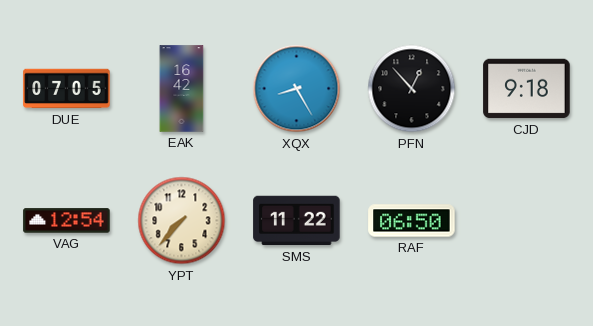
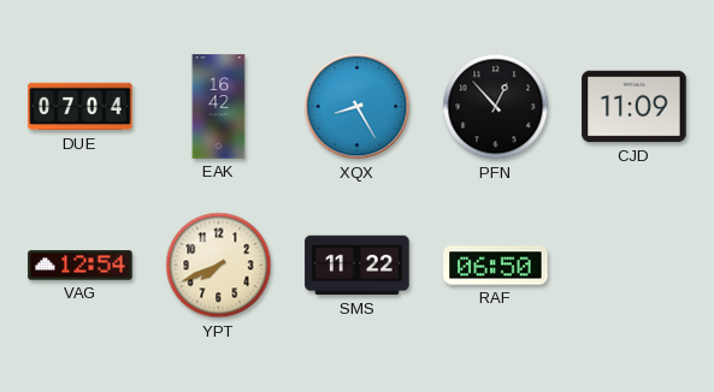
DUE: 07:05 -> 07:04
CJD: 9:18 -> 11:09
YPT: 7:37 -> 7:41
